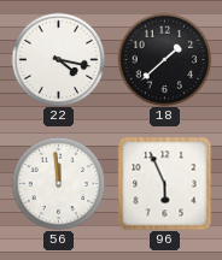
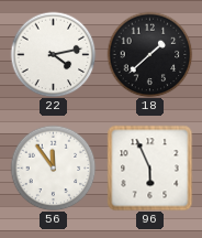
22: 4:17 -> 4:13
56: 11:59 -> 11:54
